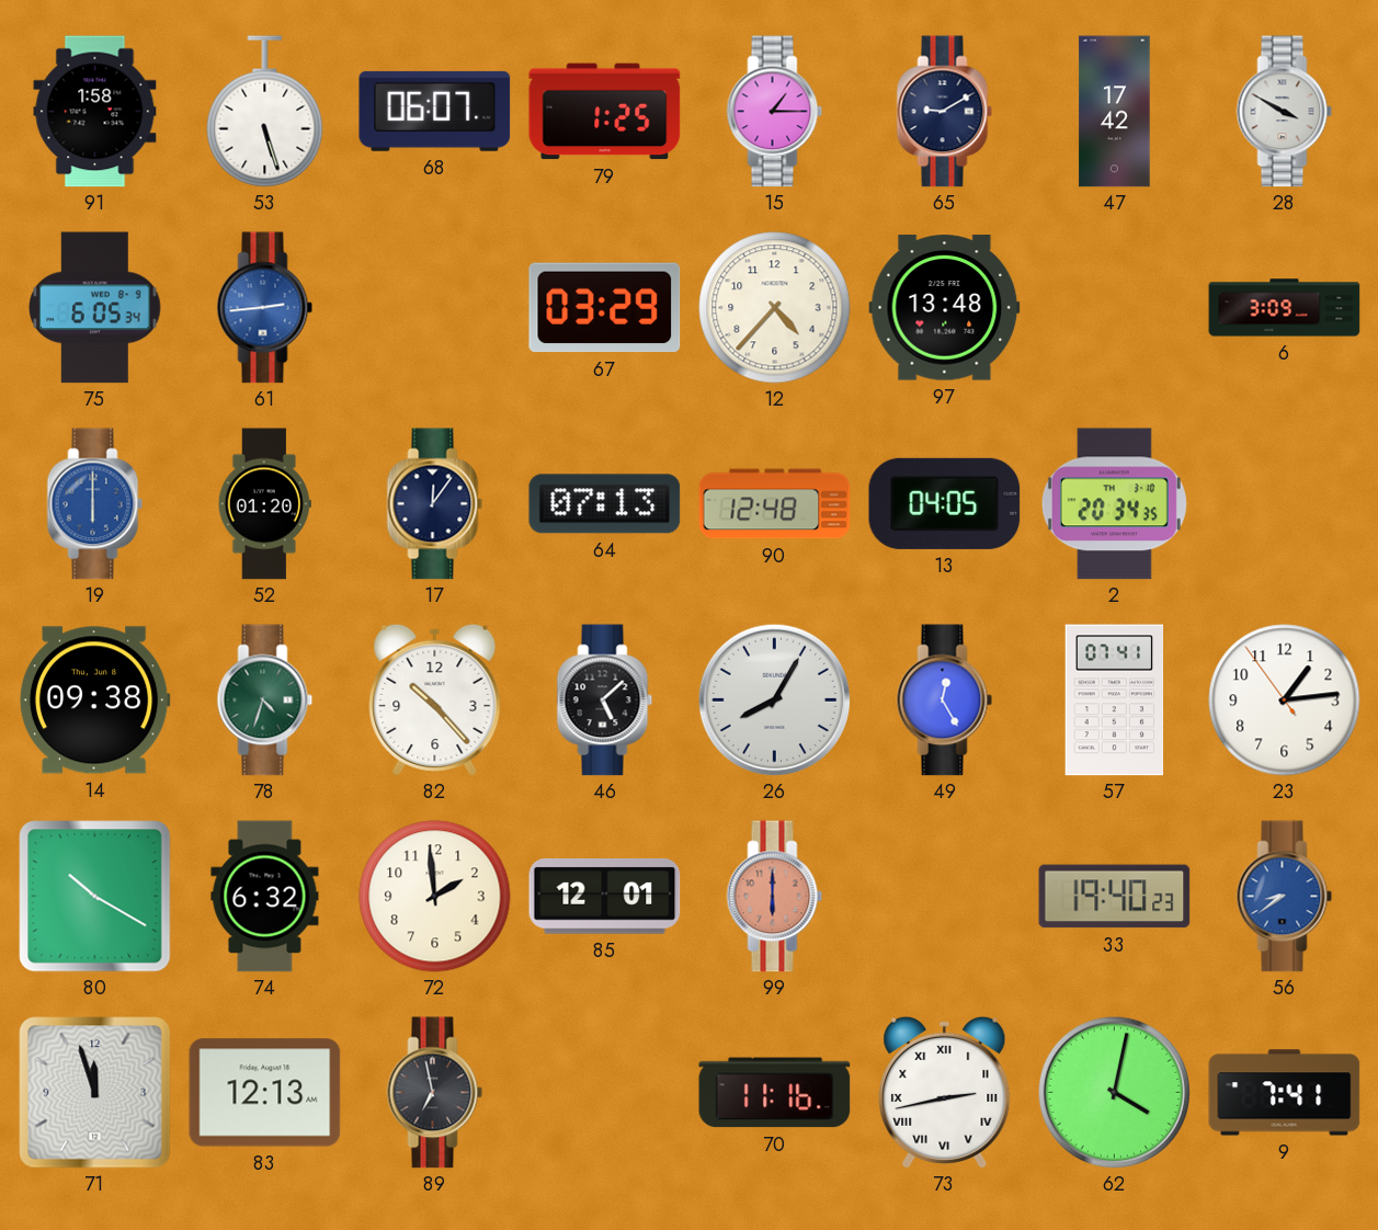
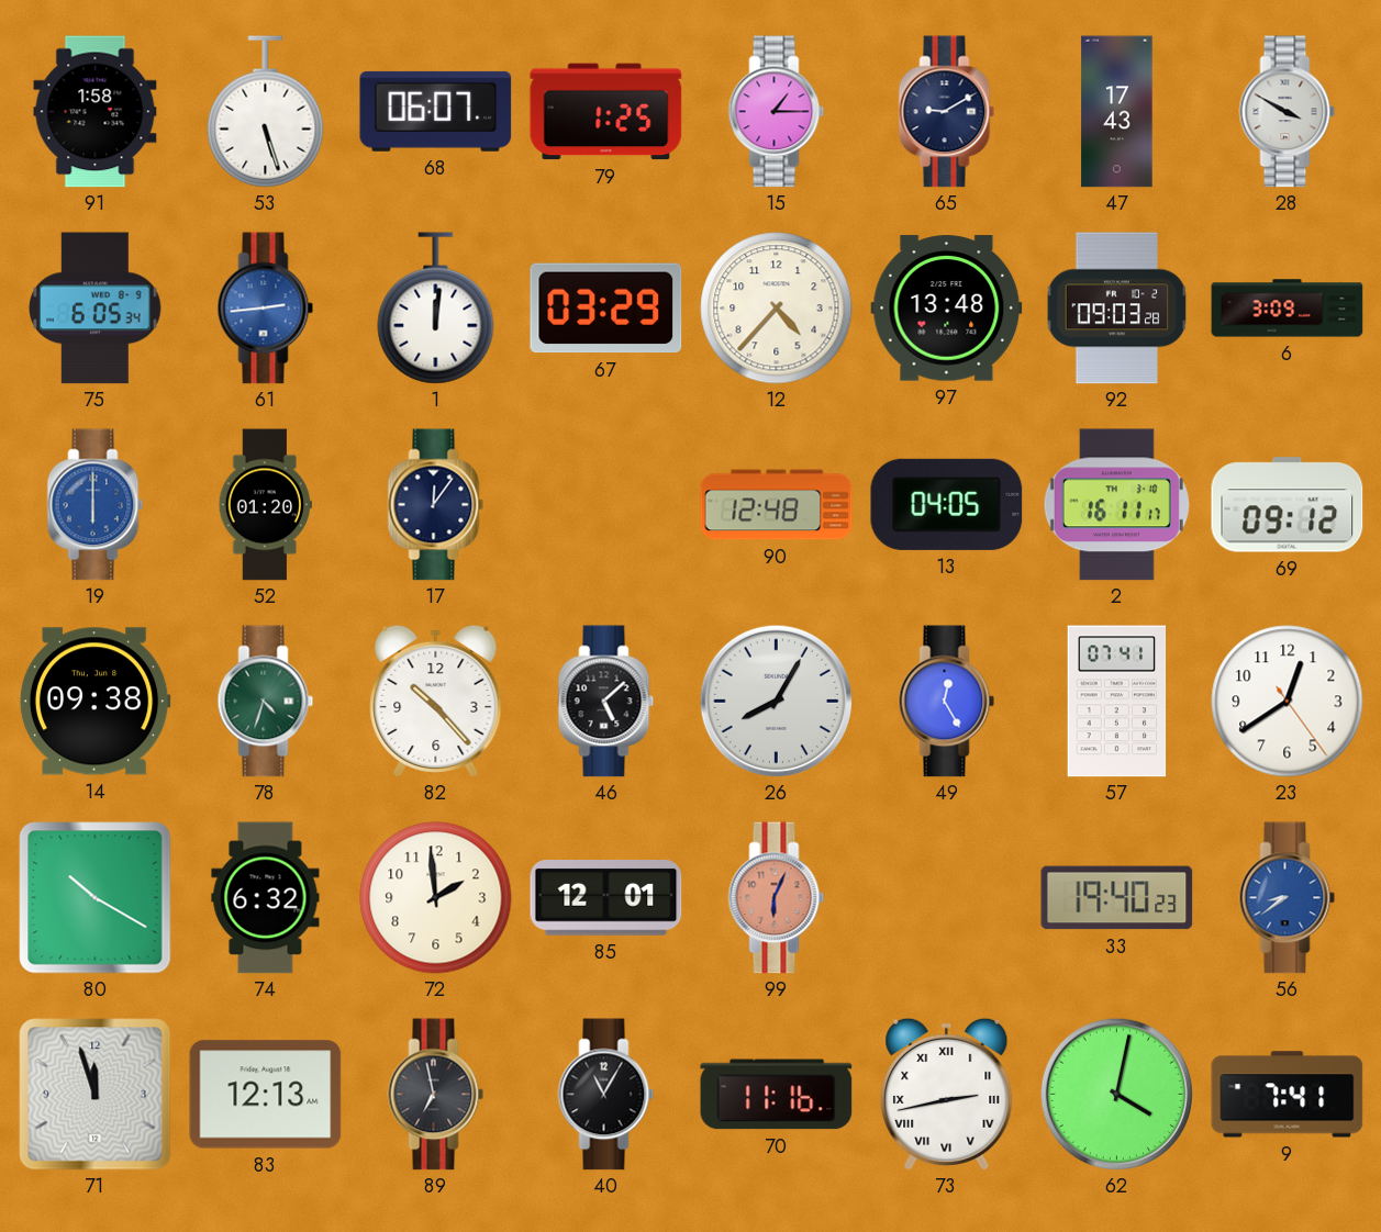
47: 17:42 -> 17:43
1: none -> 12:01
92: none -> 09:03
64: 07:13 -> none
2: 20:34 -> 16:11
69: none -> 09:12
23: 1:13 -> 12:39
99: 6:00 -> 6:04
40: none -> 11:05
